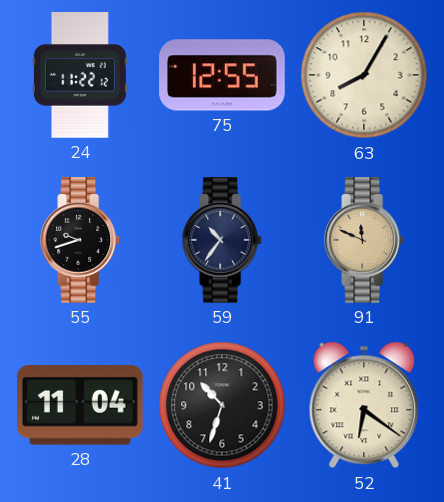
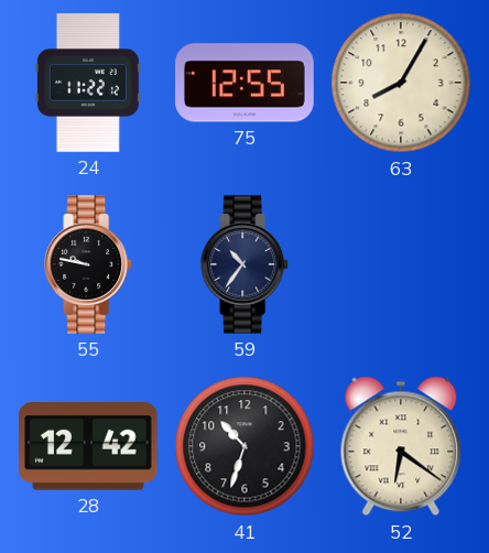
55: 9:42 -> 9:47
91: 11:49 -> none
28: 11:04 -> 12:42
